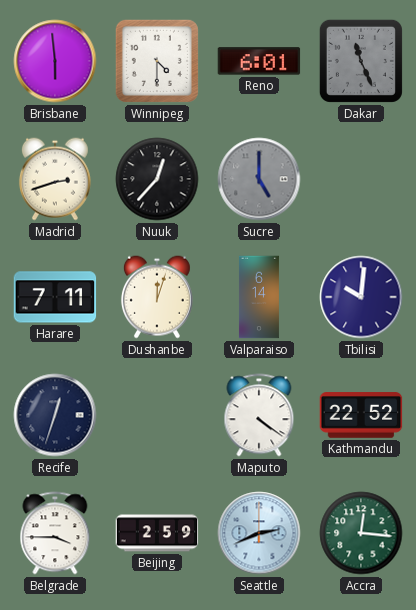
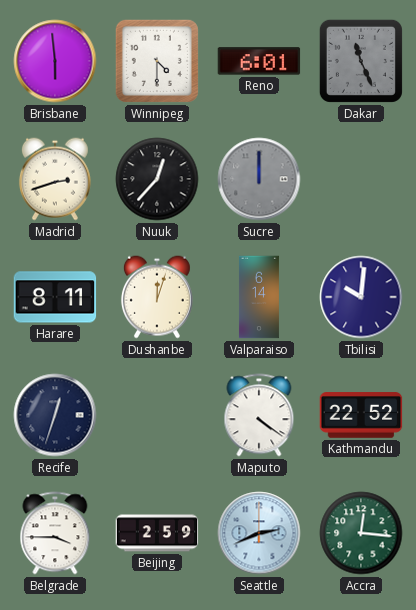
Sucre: 5:00 -> 12:00
Harare: 7:11 -> 8:11
